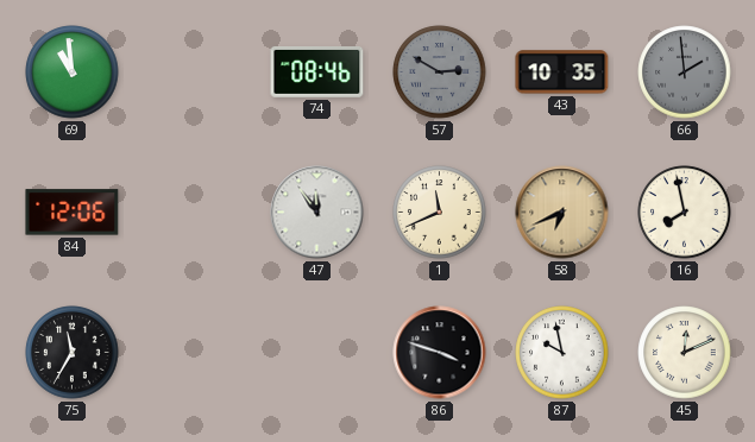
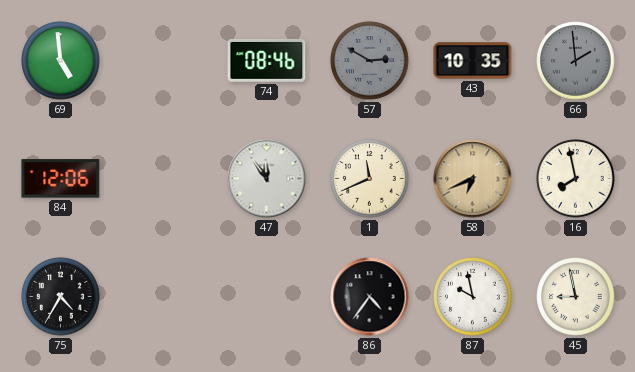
69: 10:59 -> 4:59
75: 11:35 -> 4:35
86: 3:48 -> 4:36
45: 12:11 -> 8:58
